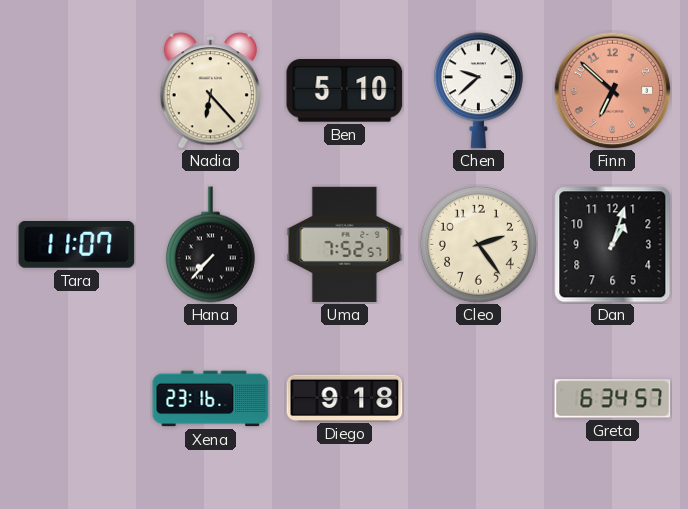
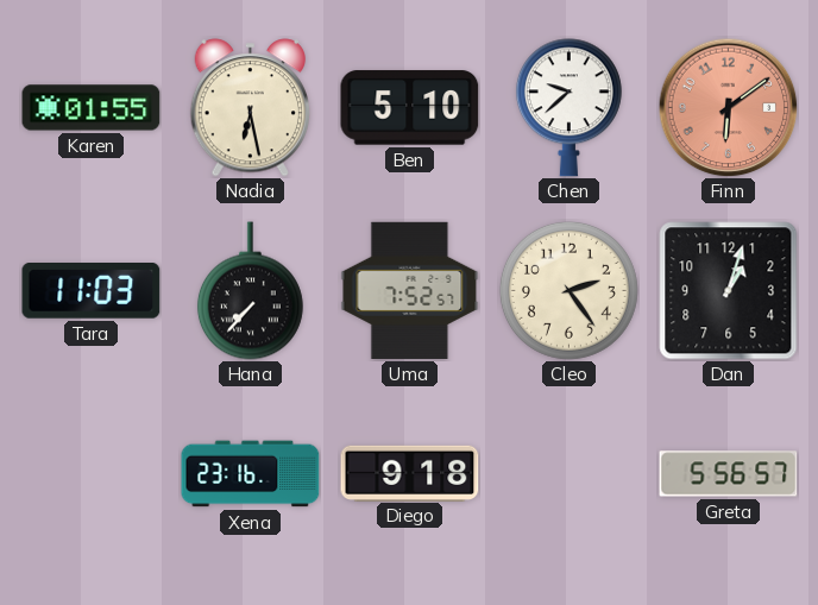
Karen: none -> 01:55
Nadia: 6:23 -> 6:28
Finn: 6:52 -> 6:09
Tara: 11:07 -> 11:03
Greta: 6:34 -> 5:56
